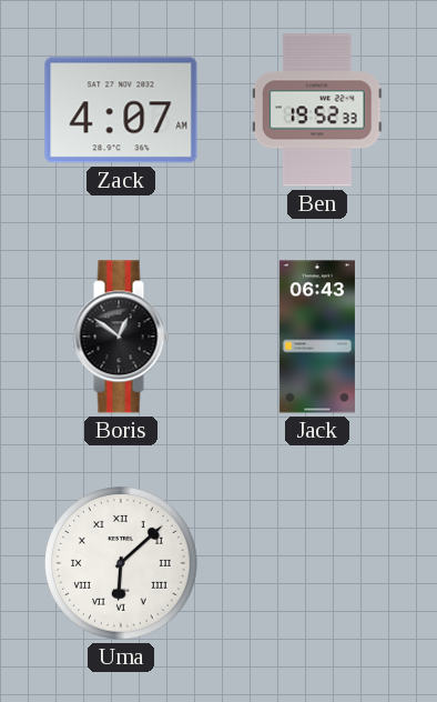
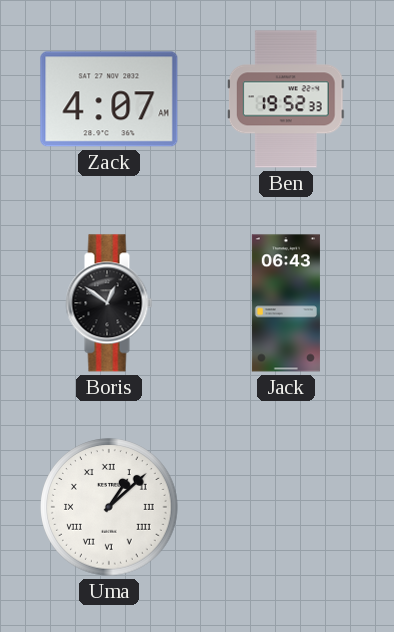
Uma: 6:08 -> 1:08
